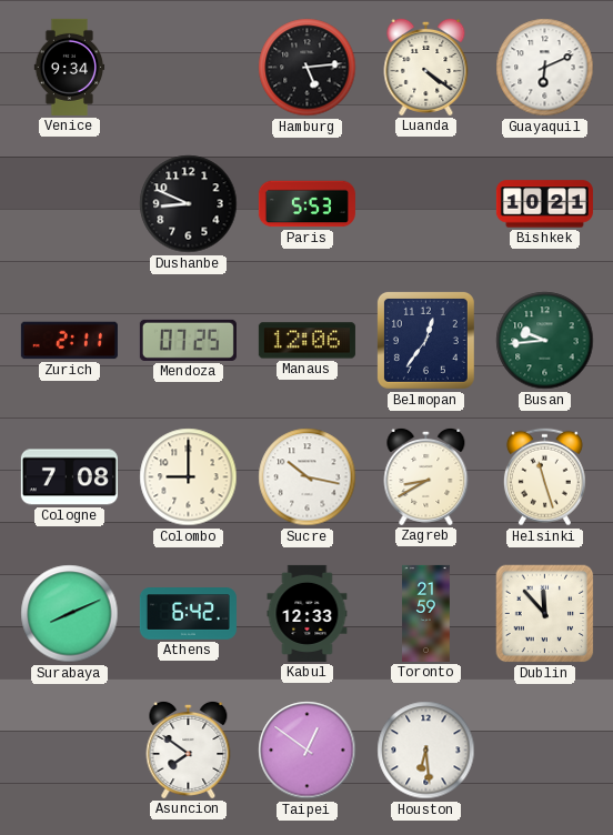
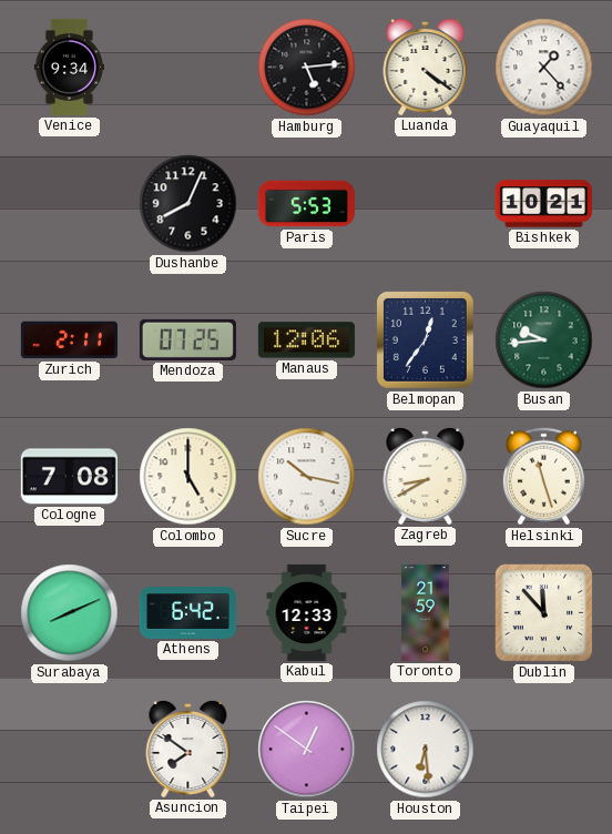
Guayaquil: 6:11 -> 1:23
Dushanbe: 8:49 -> 8:04
Colombo: 9:00 -> 5:00
